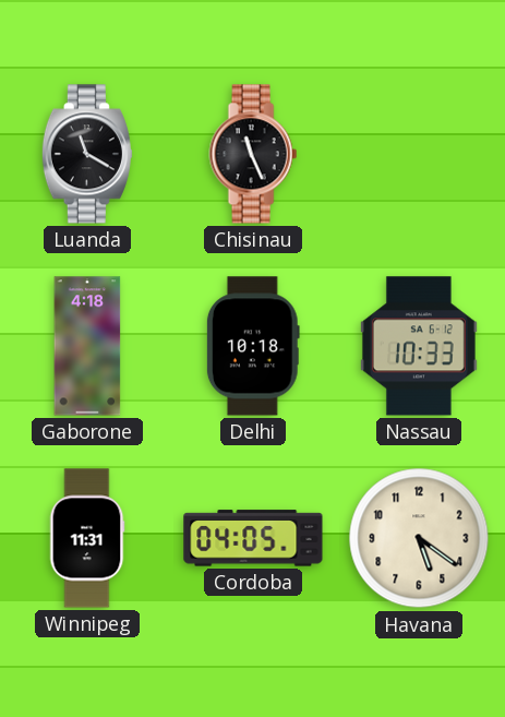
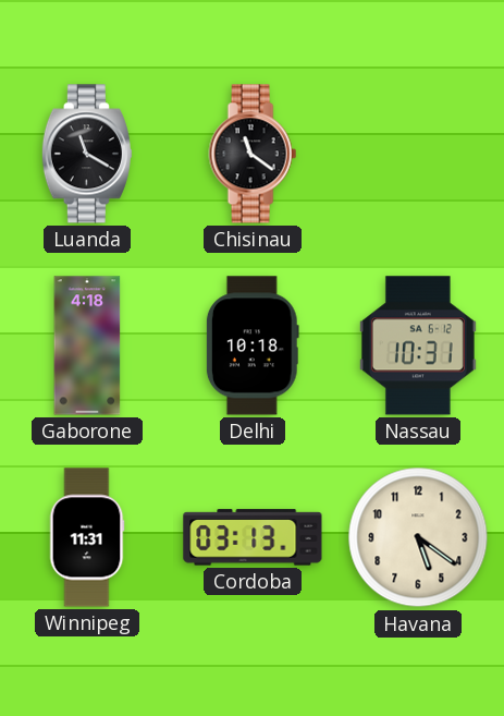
Chisinau: 11:26 -> 11:21
Nassau: 10:33 -> 10:31
Cordoba: 04:05 -> 03:13
